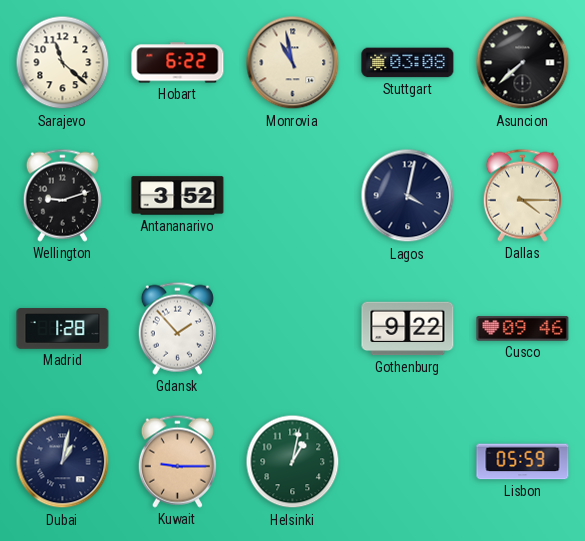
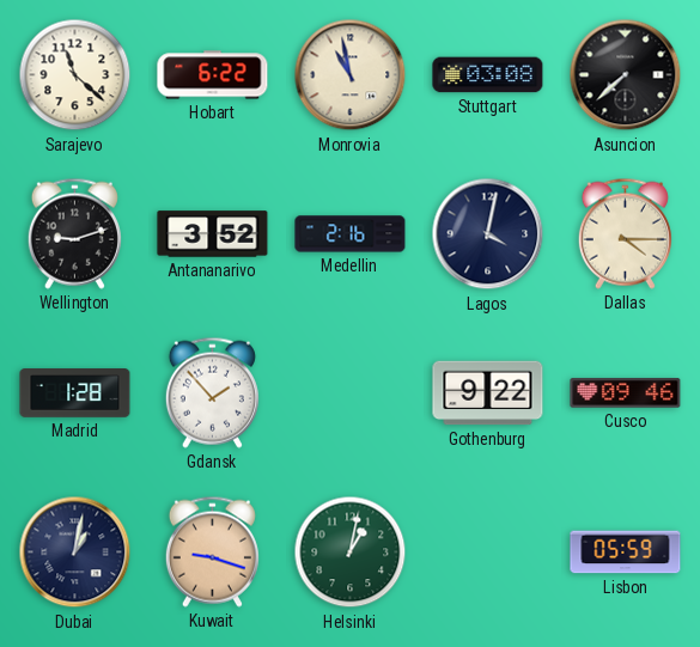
Medellin: none -> 2:16
Kuwait: 9:15 -> 9:18
